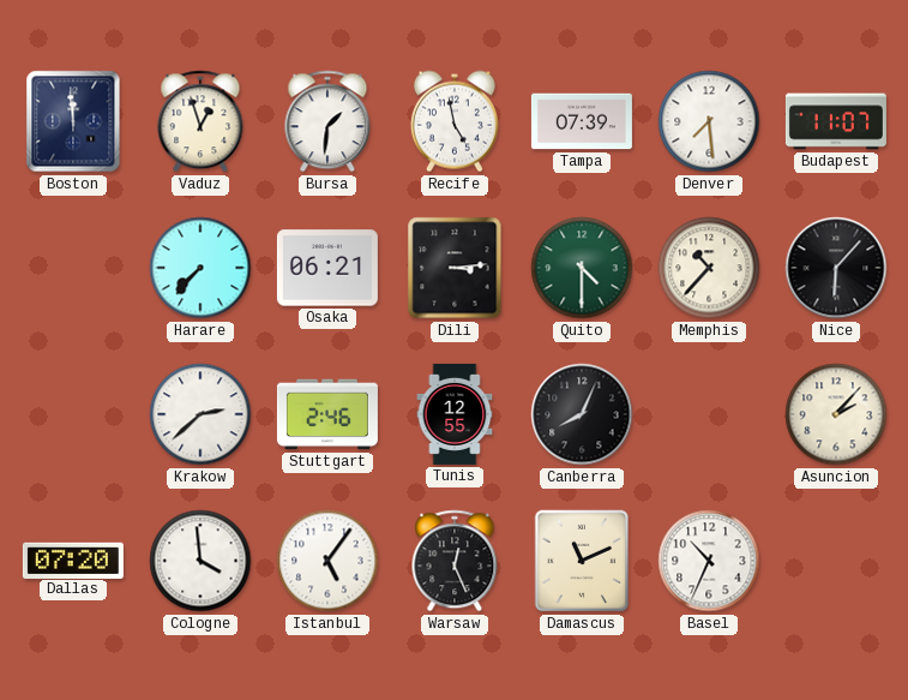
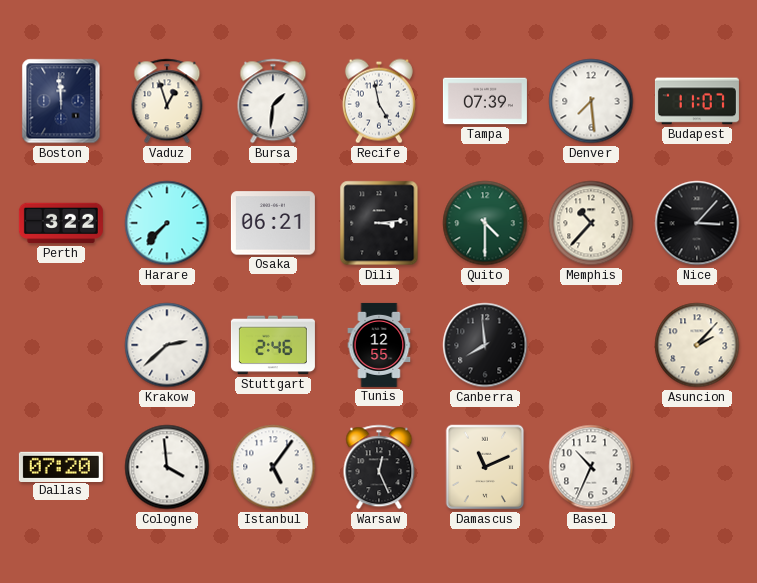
Perth: none -> 3:22
Nice: 6:07 -> 3:07
Canberra: 8:04 -> 7:59
